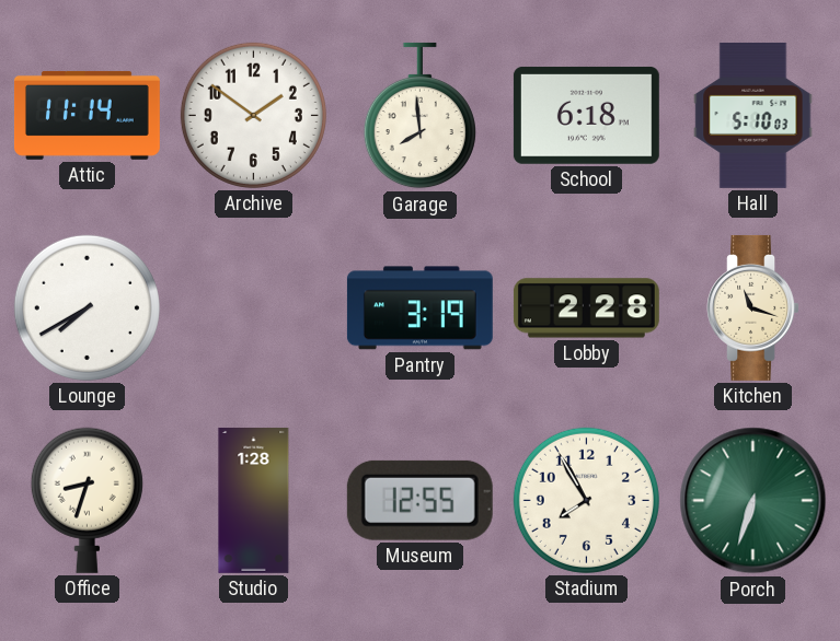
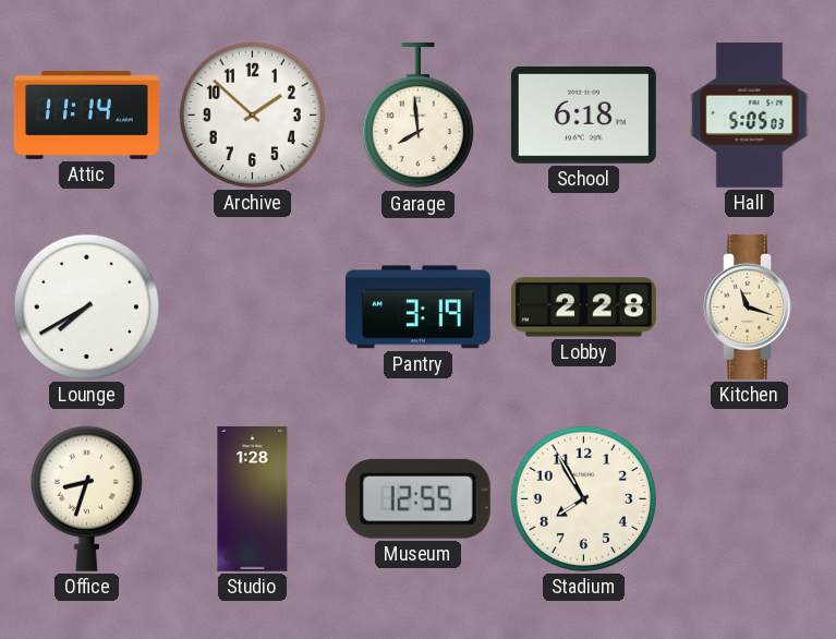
Archive: 1:51 -> 1:52
Hall: 5:10 -> 5:05
Porch: 6:33 -> none
